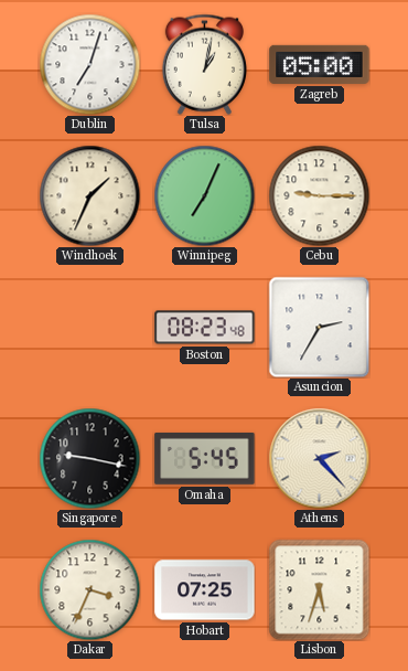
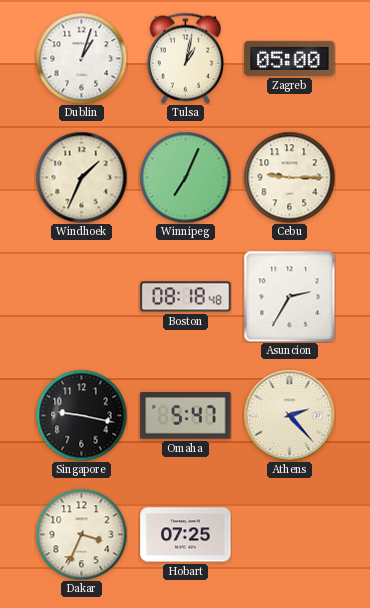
Dublin: 7:03 -> 1:03
Boston: 08:23 -> 08:18
Omaha: 5:45 -> 5:47
Lisbon: 5:33 -> none
